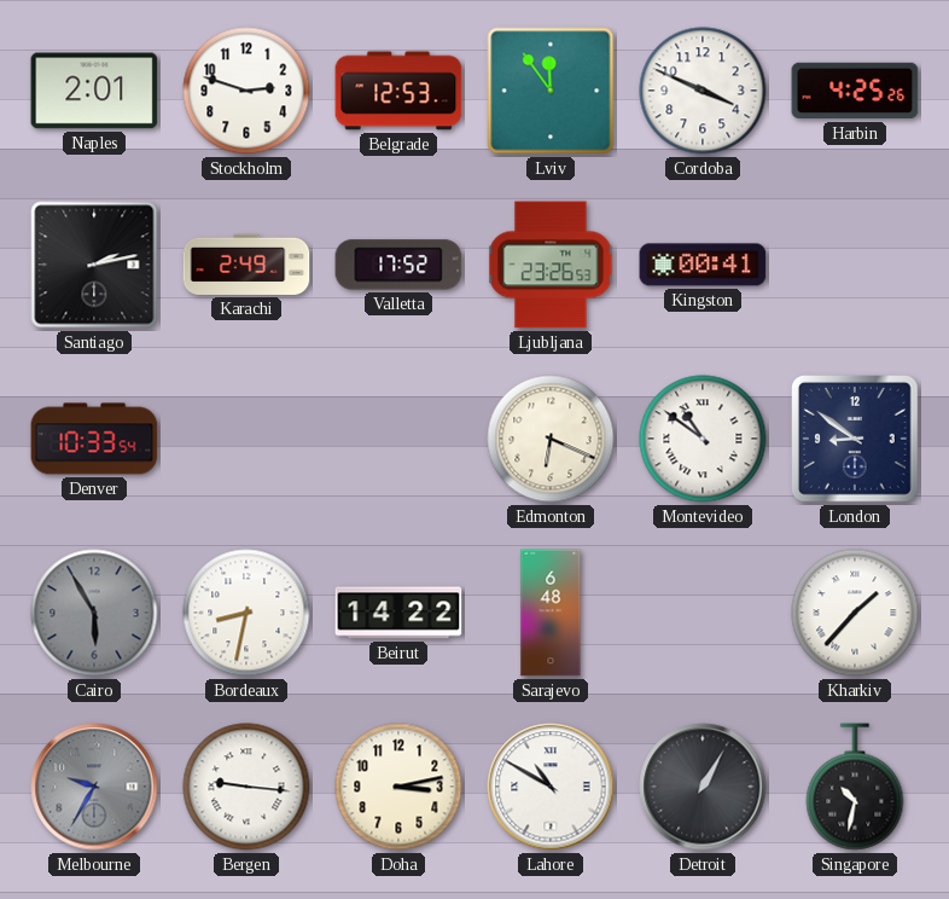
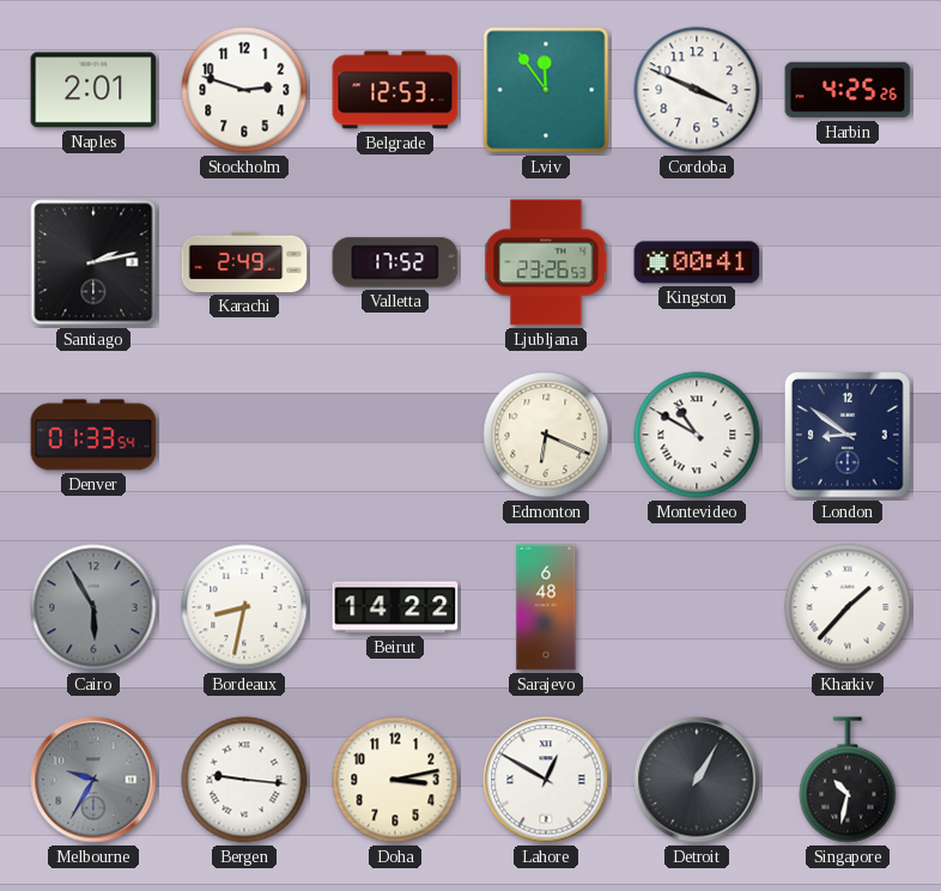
Denver: 10:33 -> 01:33
Montevideo: 10:51 -> 10:50
Lahore: 10:50 -> 12:50
